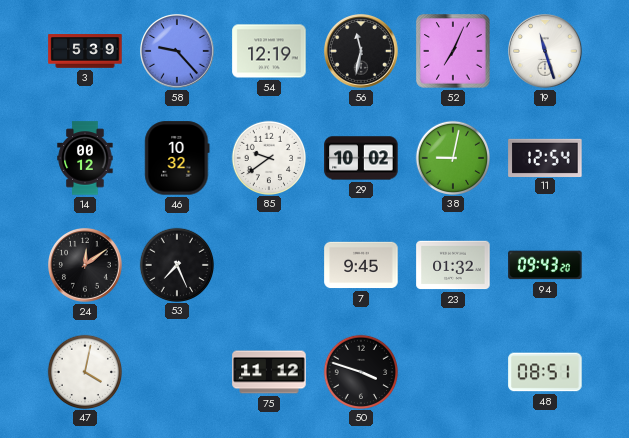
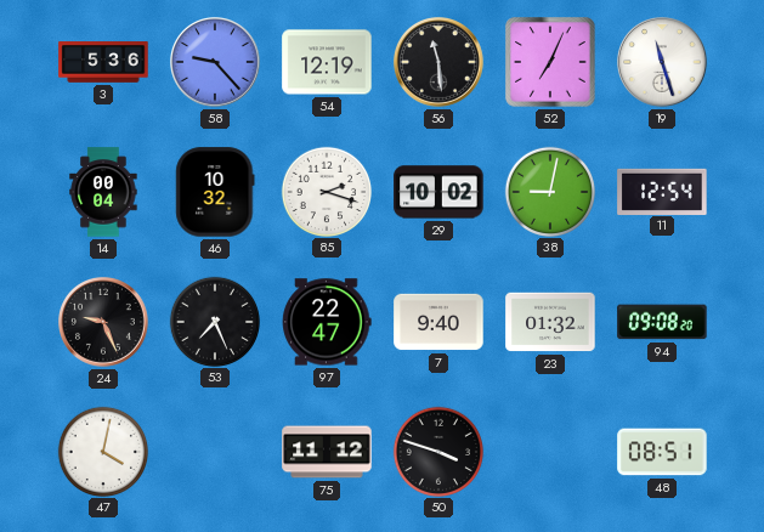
3: 5:39 -> 5:36
56: 11:32 -> 11:29
14: 00:12 -> 00:04
85: 9:39 -> 2:18
24: 12:09 -> 9:26
97: none -> 22:47
7: 9:45 -> 9:40
94: 09:43 -> 09:08
